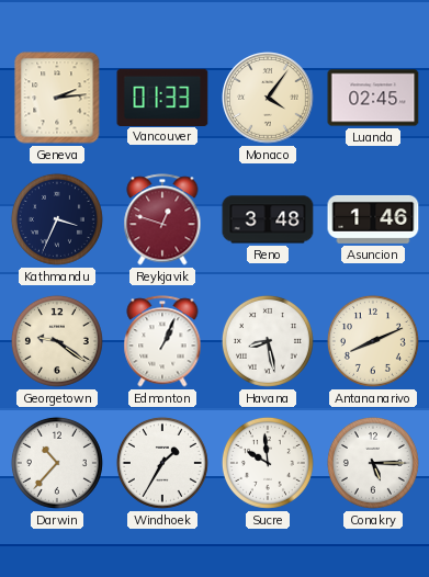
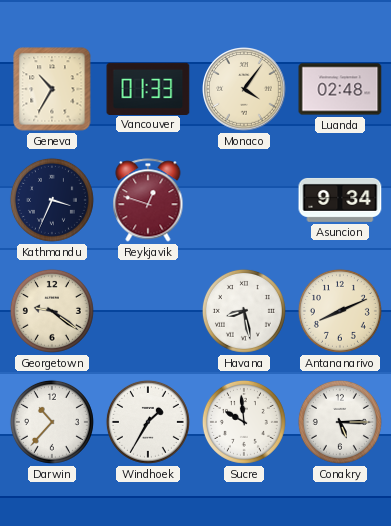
Geneva: 2:14 -> 10:35
Luanda: 02:45 -> 02:48
Reno: 3:48 -> none
Asuncion: 1:46 -> 9:34
Edmonton: 1:04 -> none
